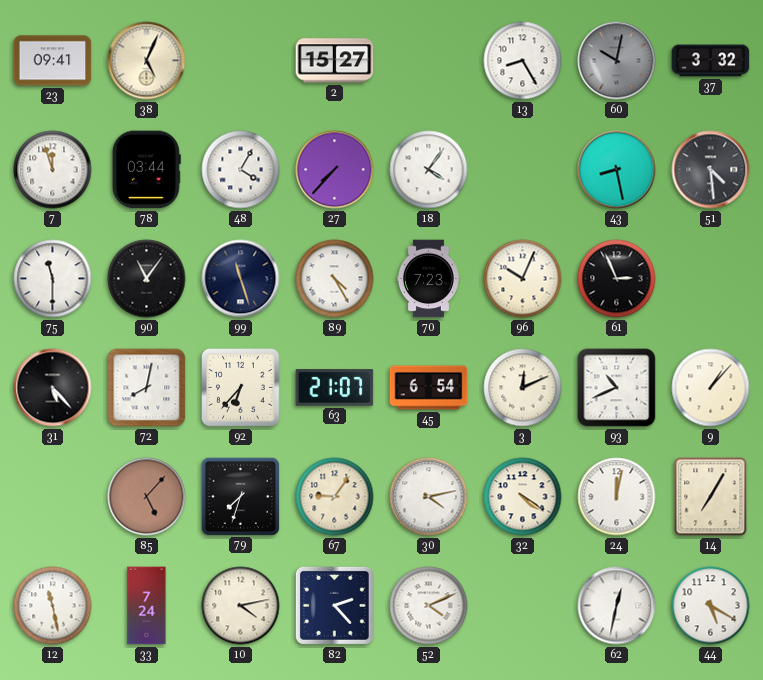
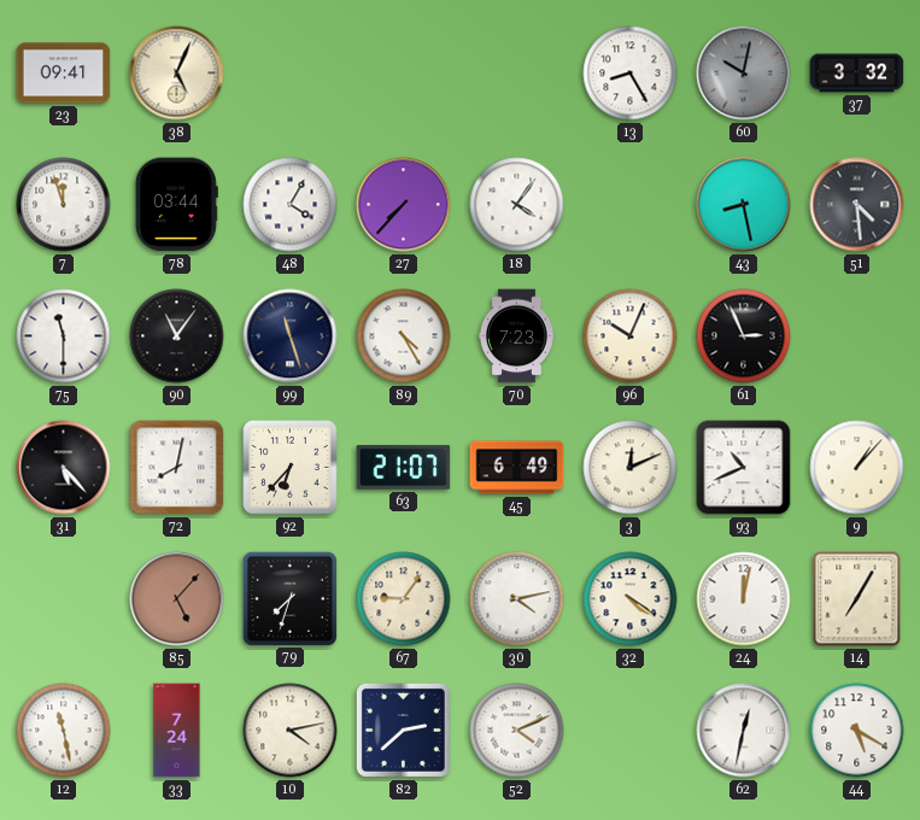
2: 15:27 -> none
45: 6:54 -> 6:49
82: 2:23 -> 2:38
